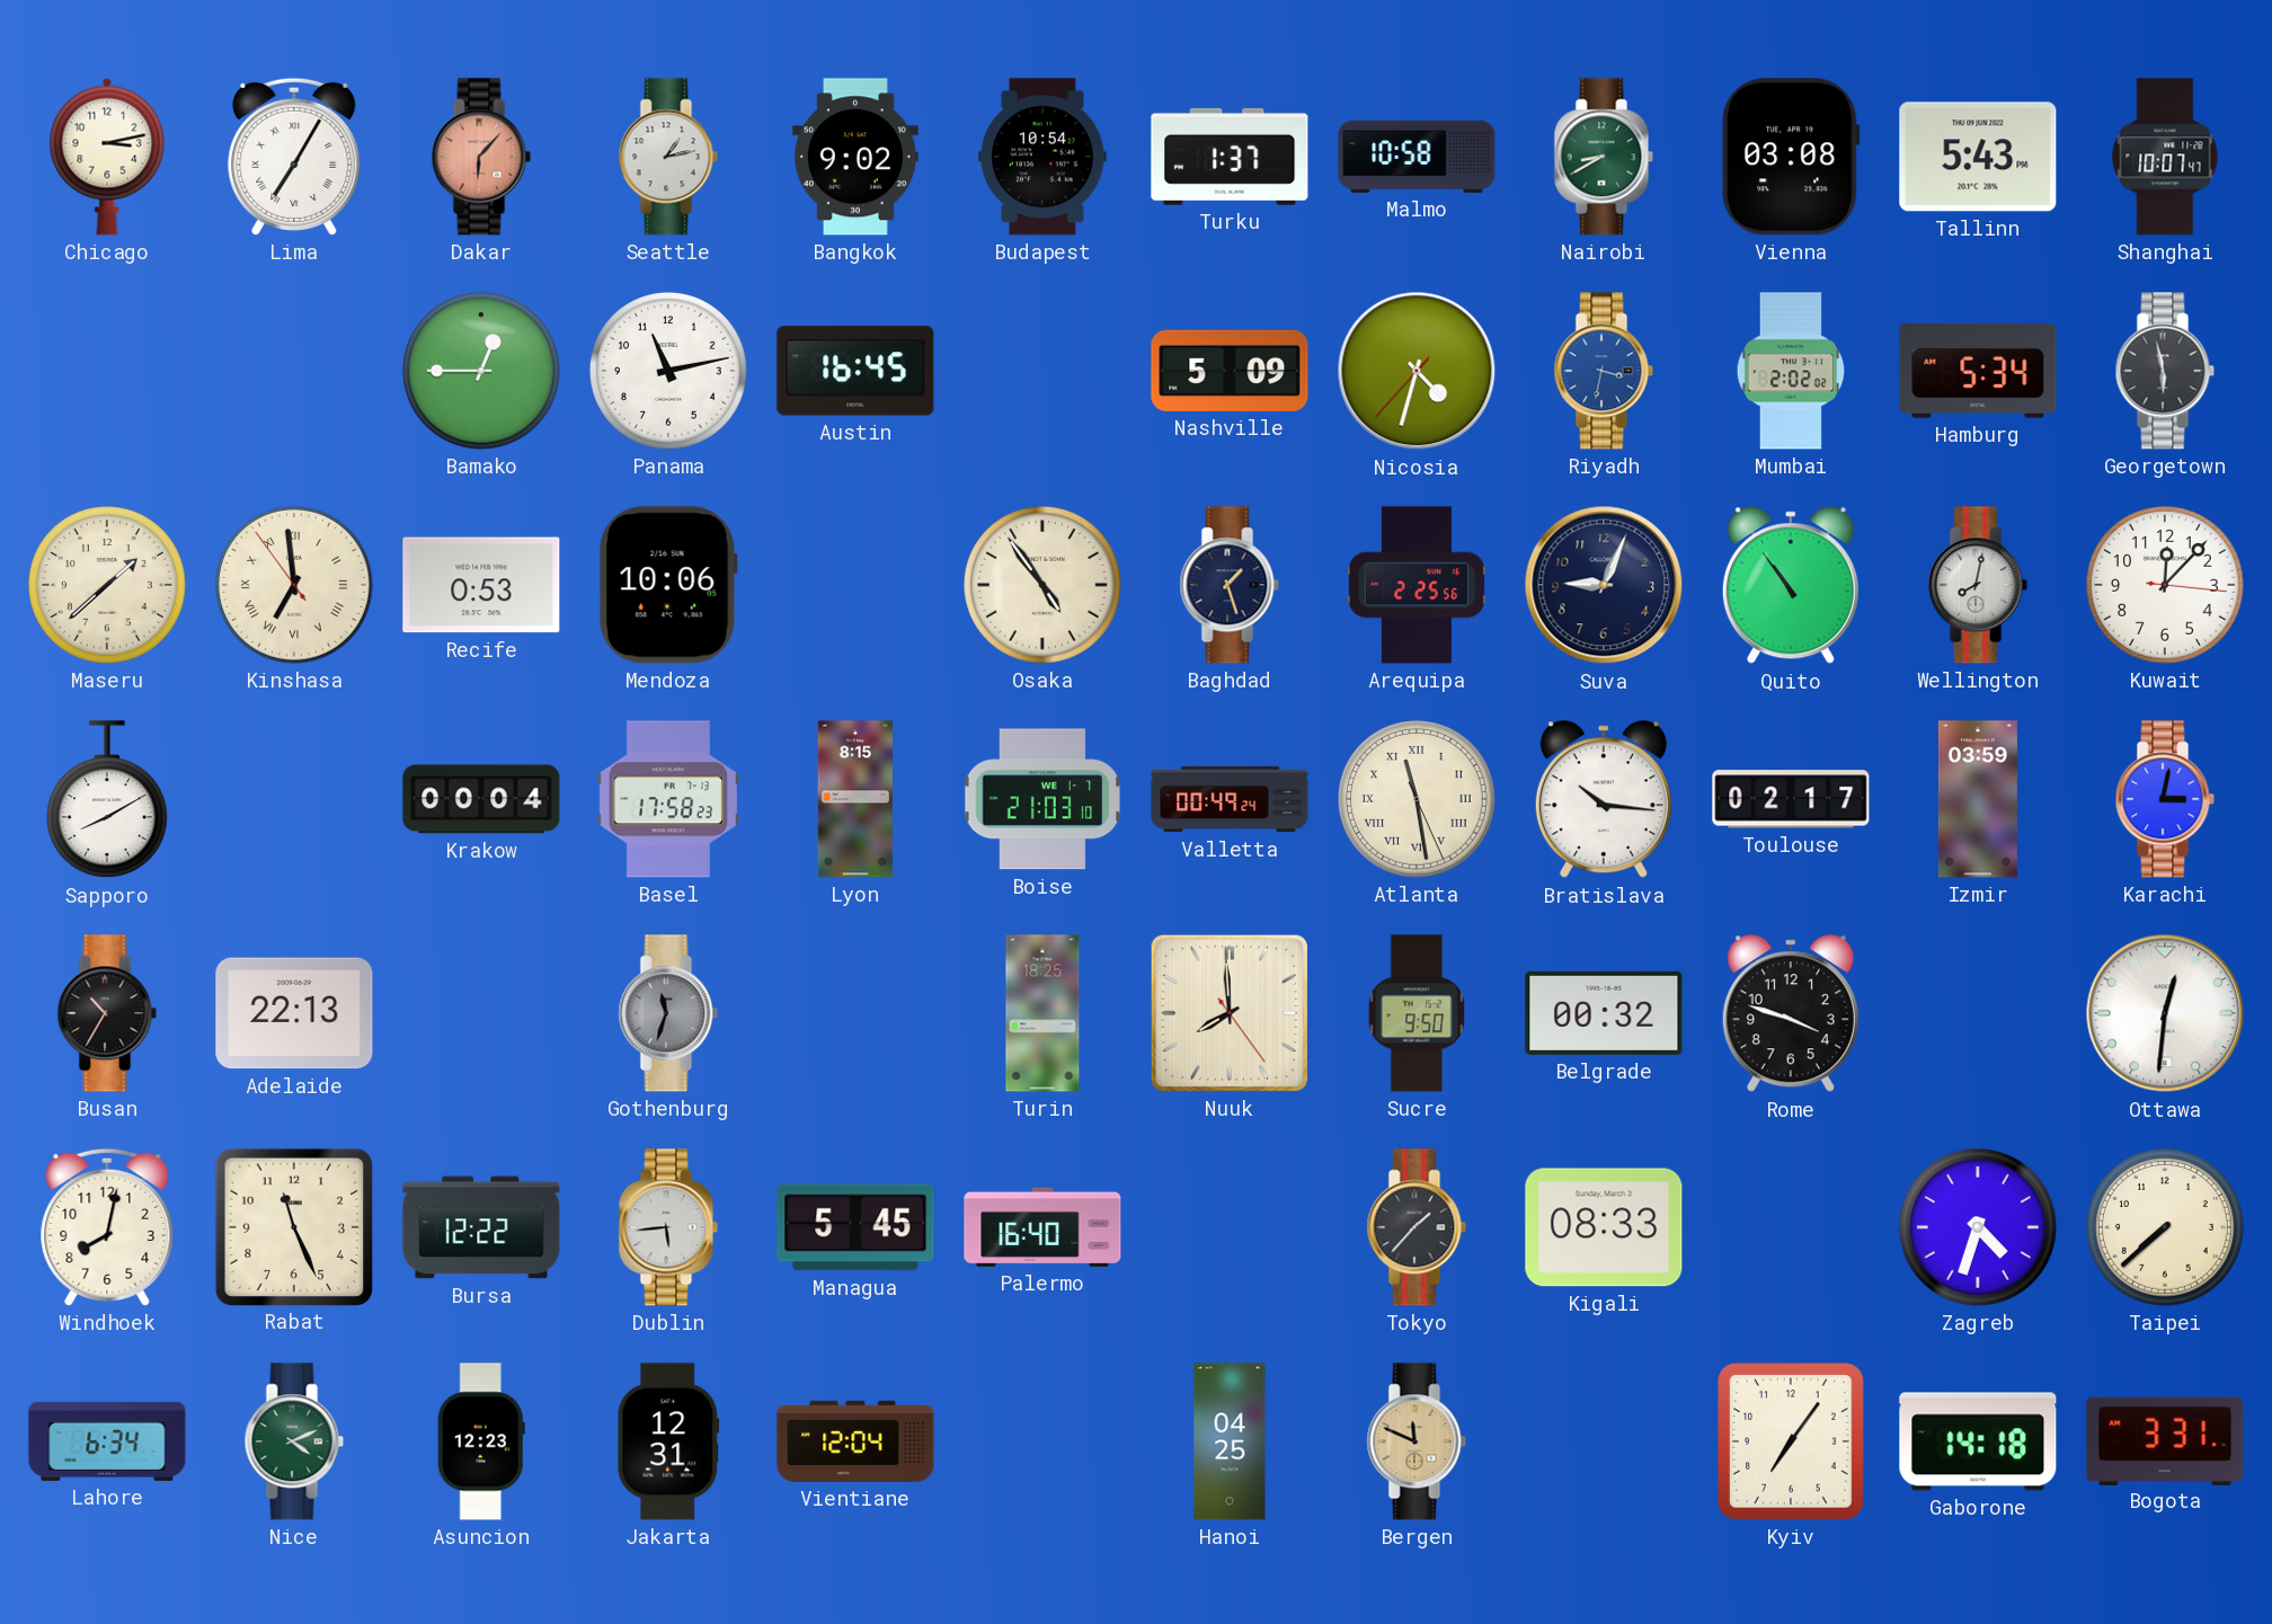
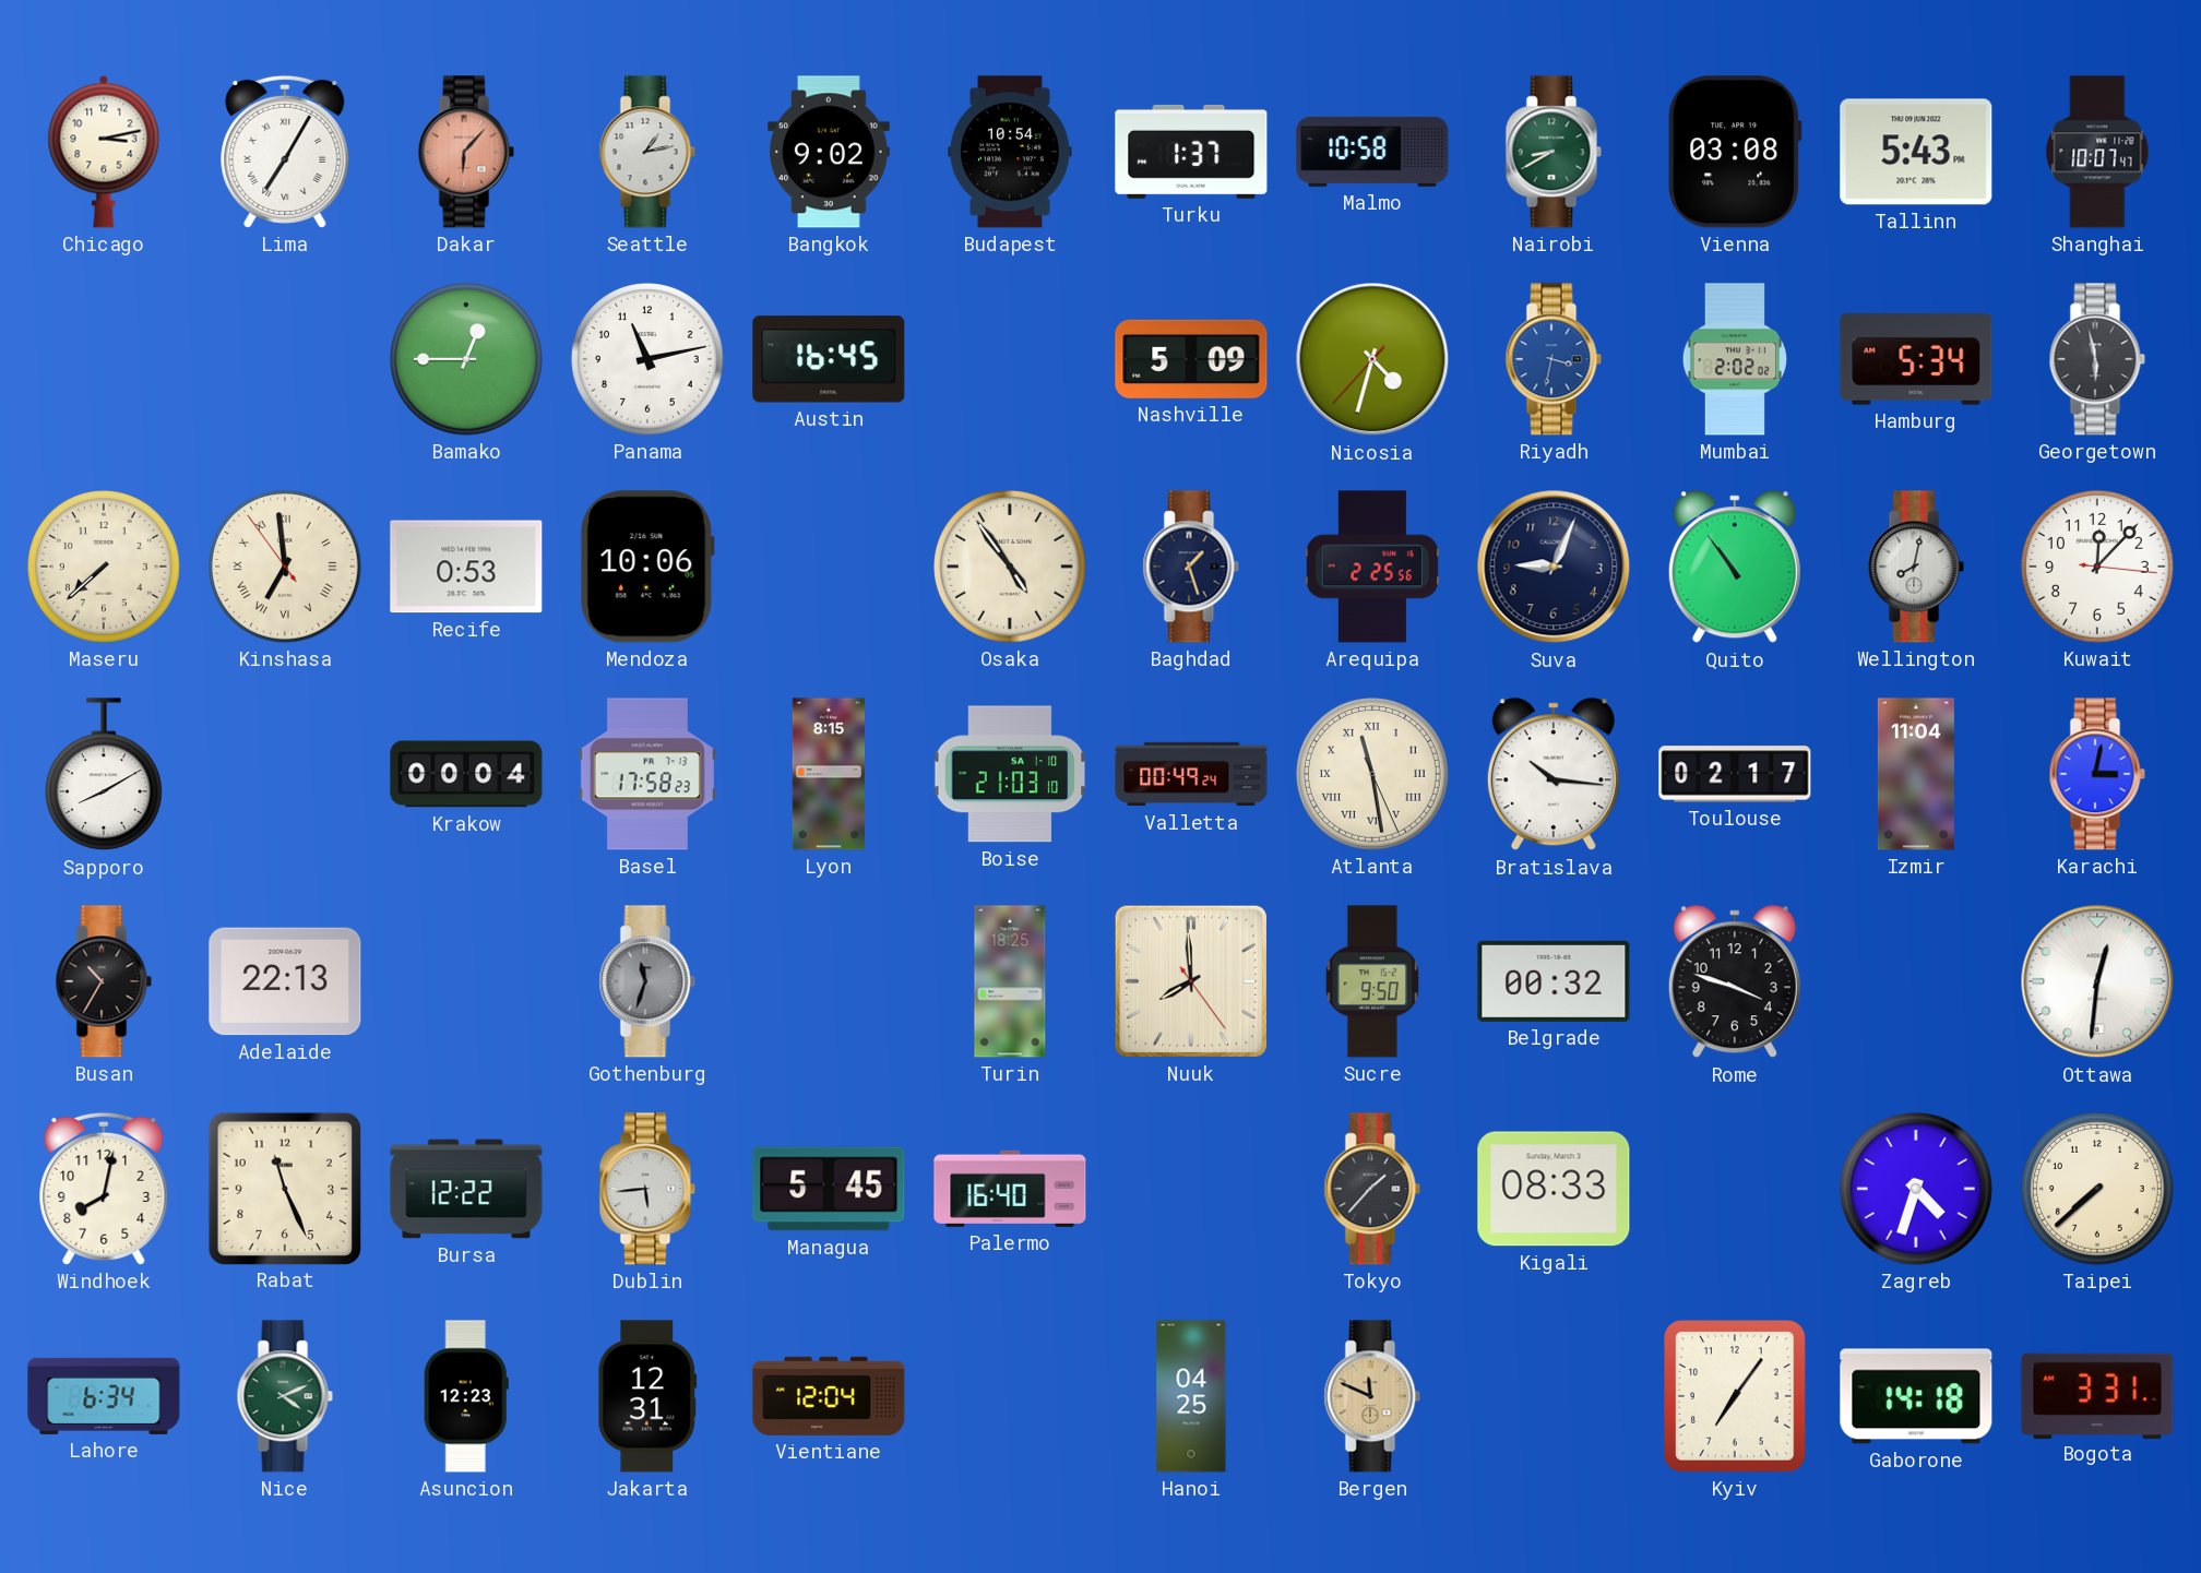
Maseru: 1:38 -> 7:38
Boise date: WE 1-7 -> SA 1-10
Izmir: 03:59 -> 11:04
